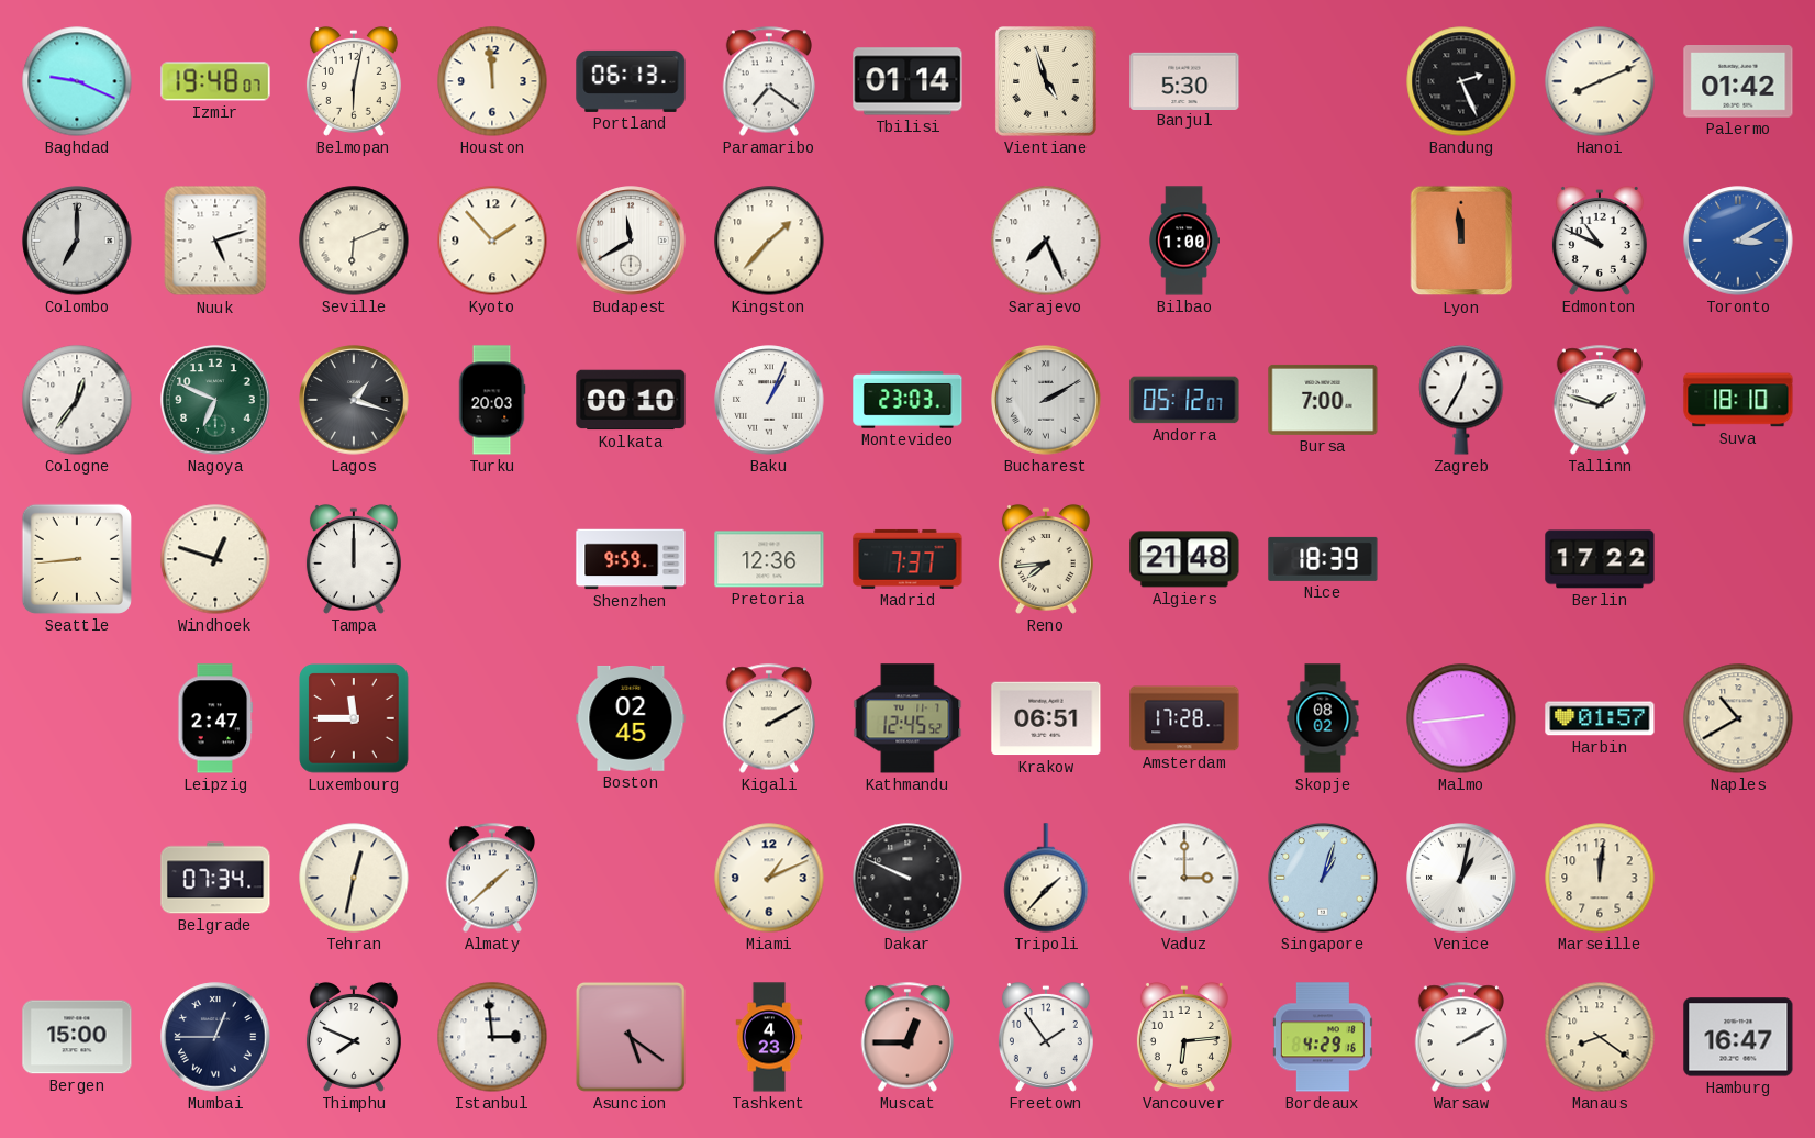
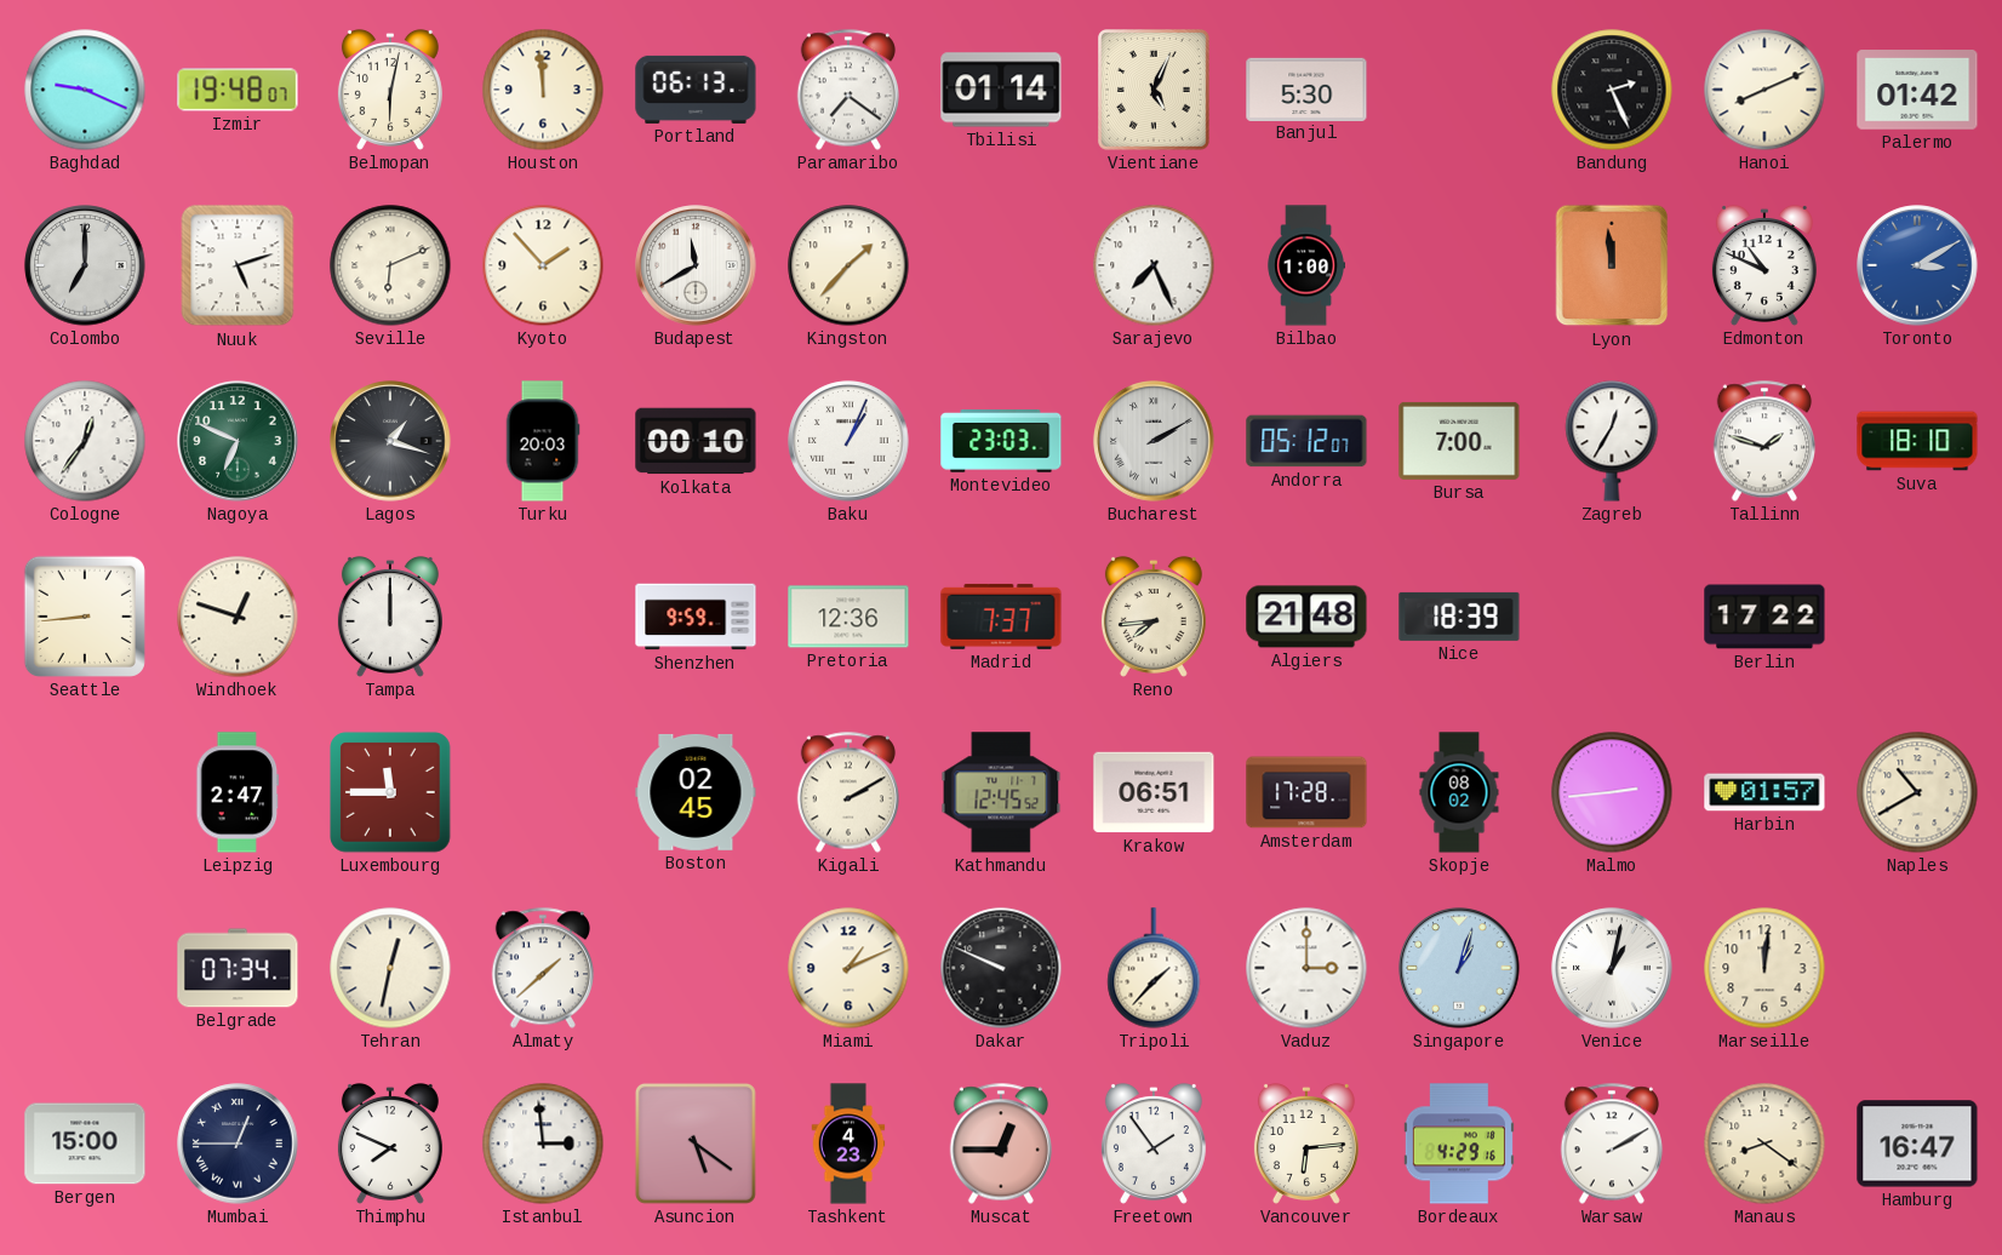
Vientiane: 4:57 -> 5:04
